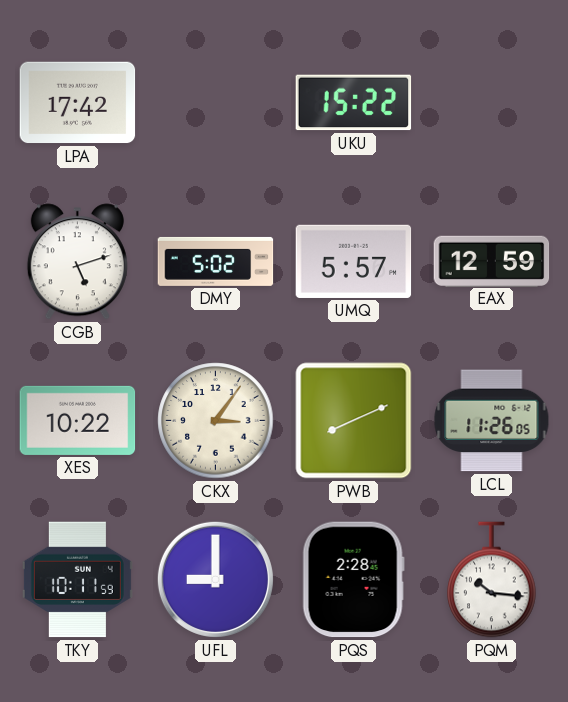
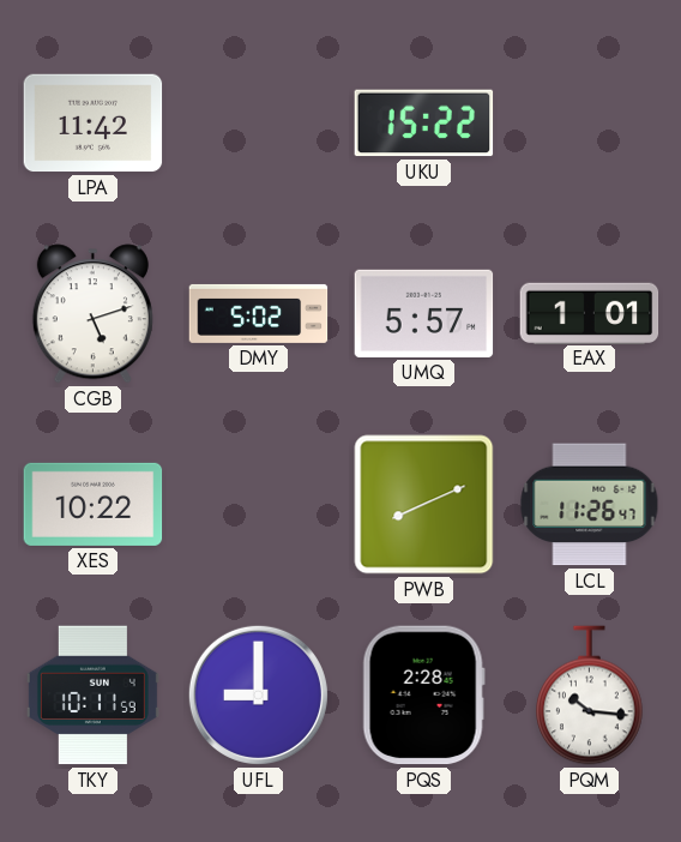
LPA: 17:42 -> 11:42
EAX: 12:59 -> 1:01
CKX: 3:06 -> none
LCL: 11:26:05 -> 11:26:47
